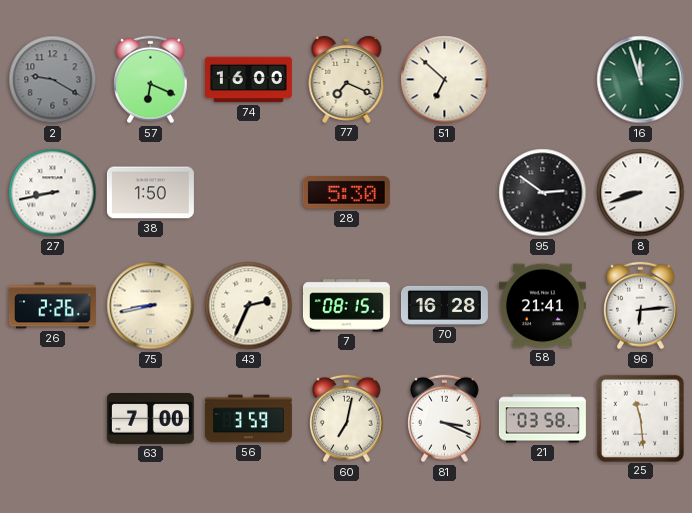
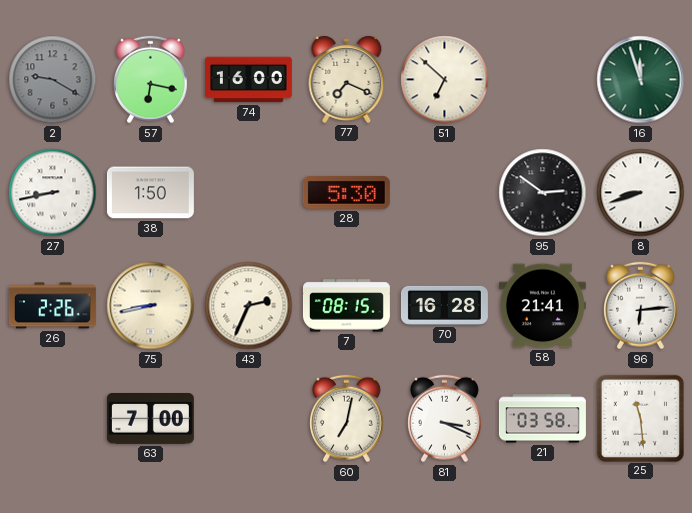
57: 6:19 -> 6:17
56: 3:59 -> none
